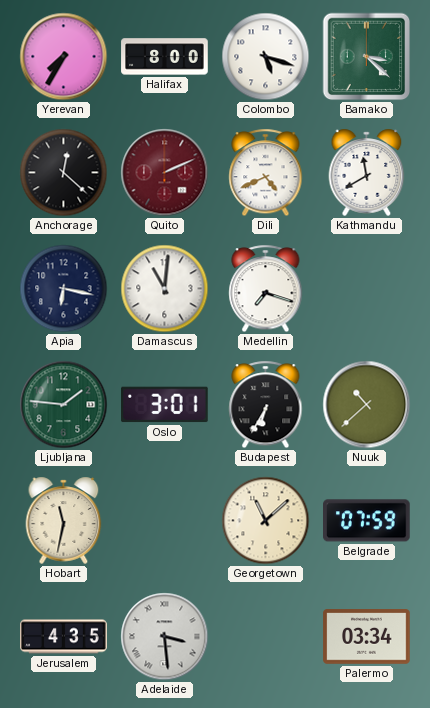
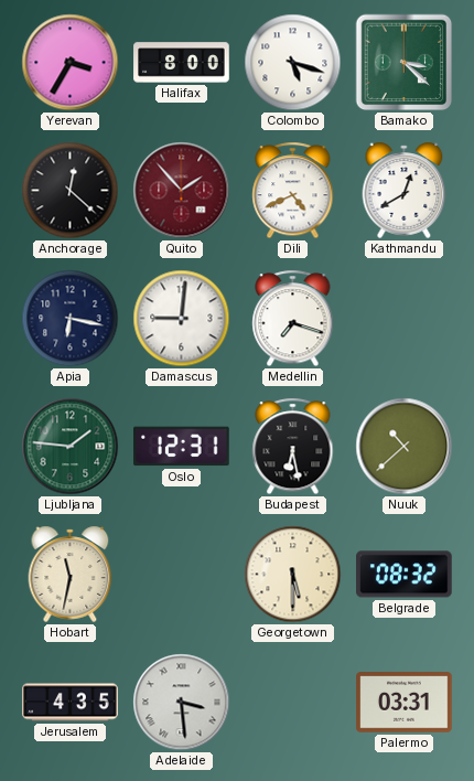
Yerevan: 7:35 -> 3:35
Quito: 2:11 -> 1:53
Kathmandu: 11:40 -> 12:40
Damascus: 11:01 -> 9:01
Oslo: 3:01 -> 12:31
Budapest: 6:35 -> 6:28
Georgetown: 11:08 -> 5:30
Belgrade: 07:59 -> 08:32
Palermo: 03:34 -> 03:31
